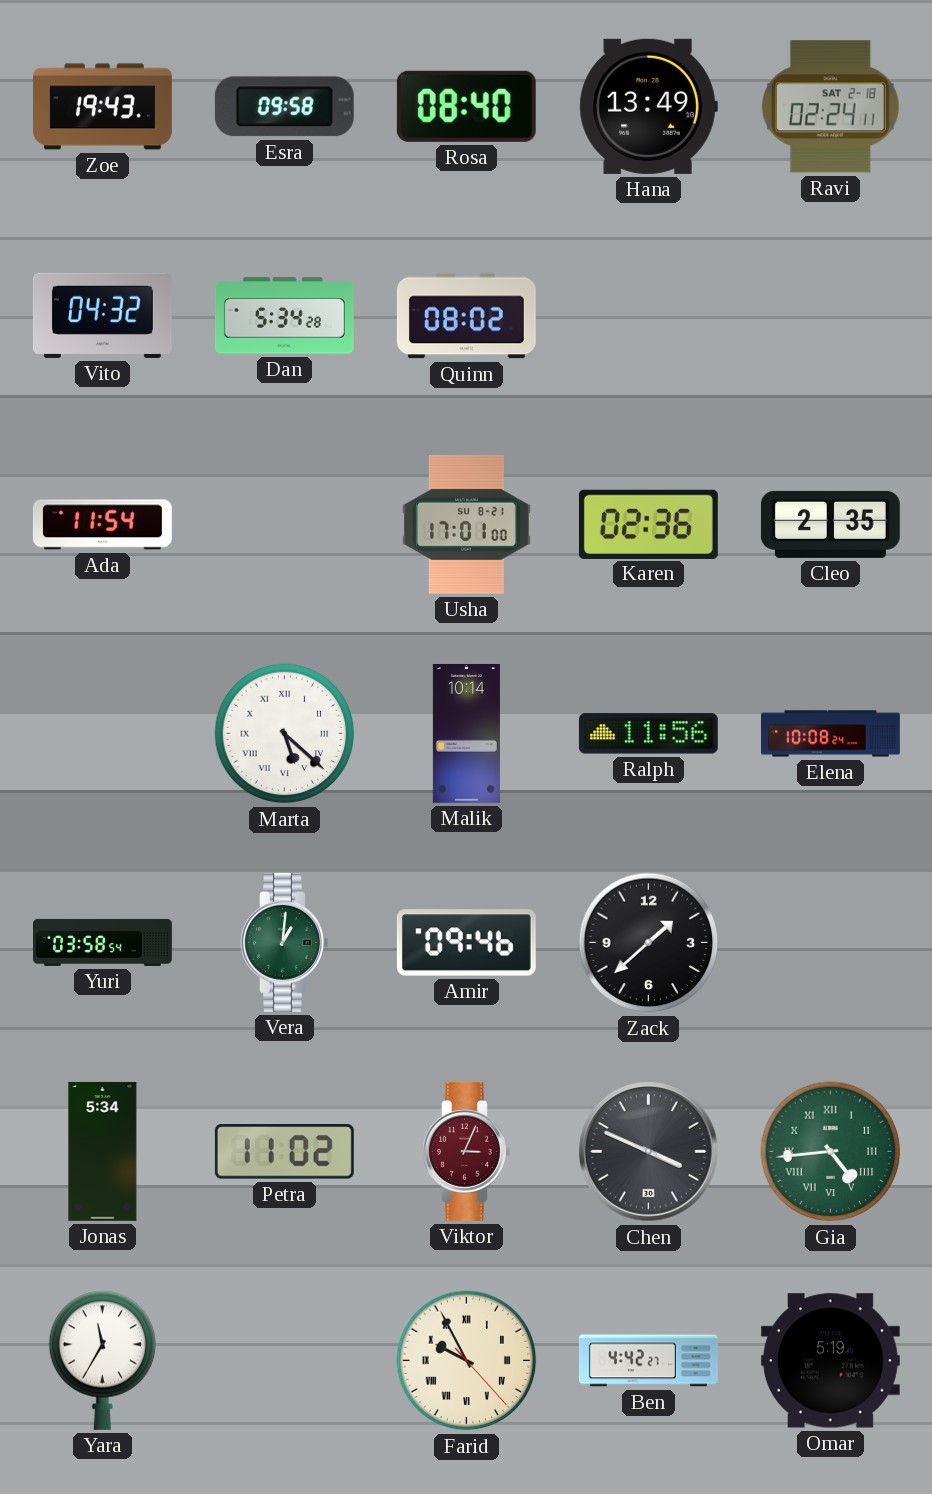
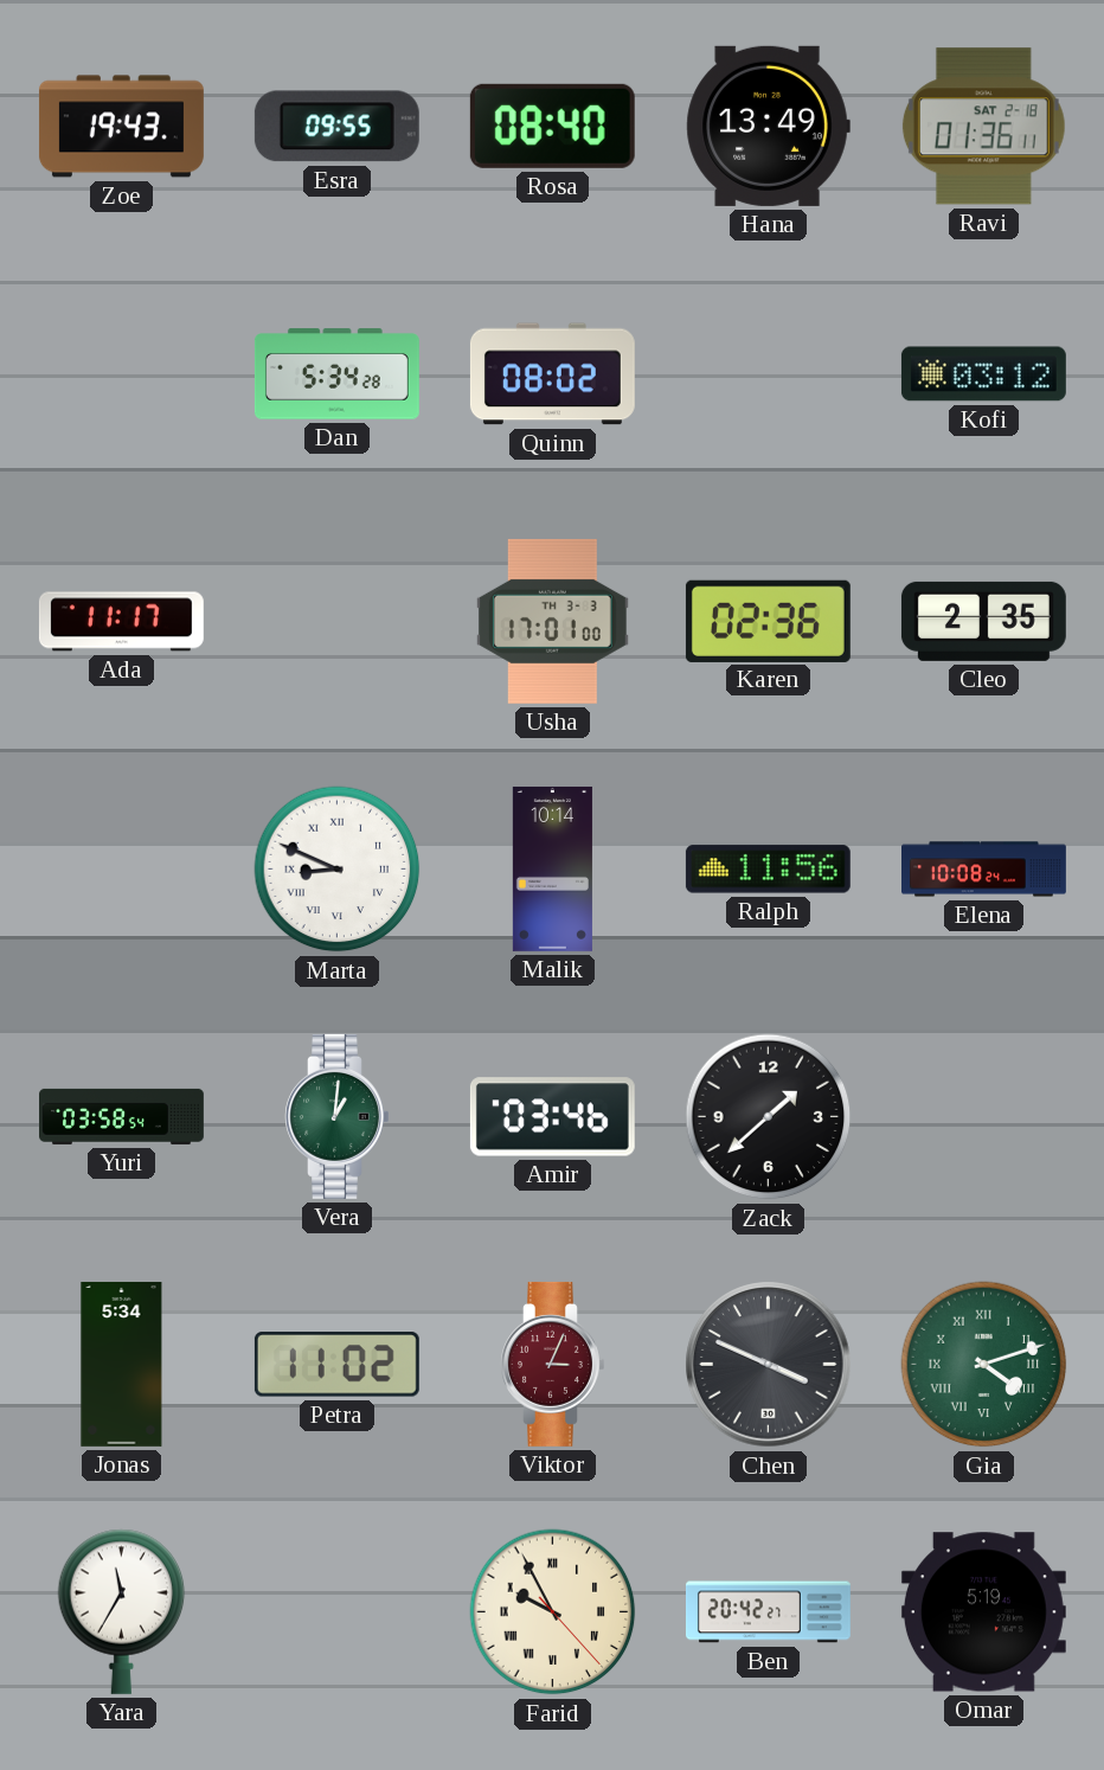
Esra: 09:58 -> 09:55
Ravi: 02:24 -> 01:36
Vito: 04:32 -> none
Kofi: none -> 03:12
Ada: 11:54 -> 11:17
Usha date: SU 8-21 -> TH 3-3
Marta: 5:22 -> 8:49
Amir: 09:46 -> 03:46
Gia: 4:44 -> 4:12
Ben: 4:42 -> 20:42
